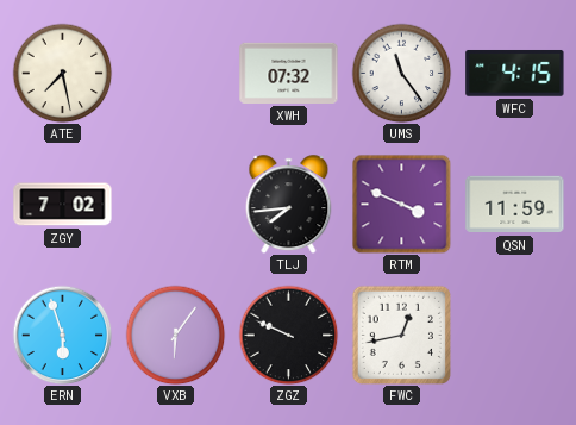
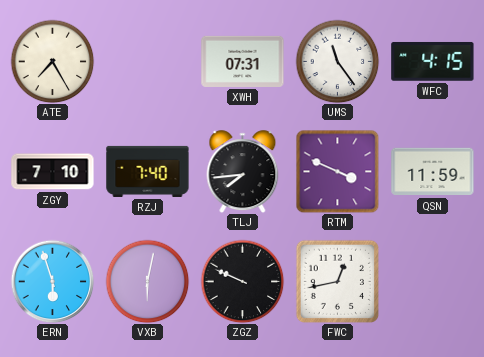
ATE: 7:28 -> 7:25
XWH: 07:32 -> 07:31
ZGY: 7:02 -> 7:10
RZJ: none -> 7:40
VXB: 6:06 -> 6:02
